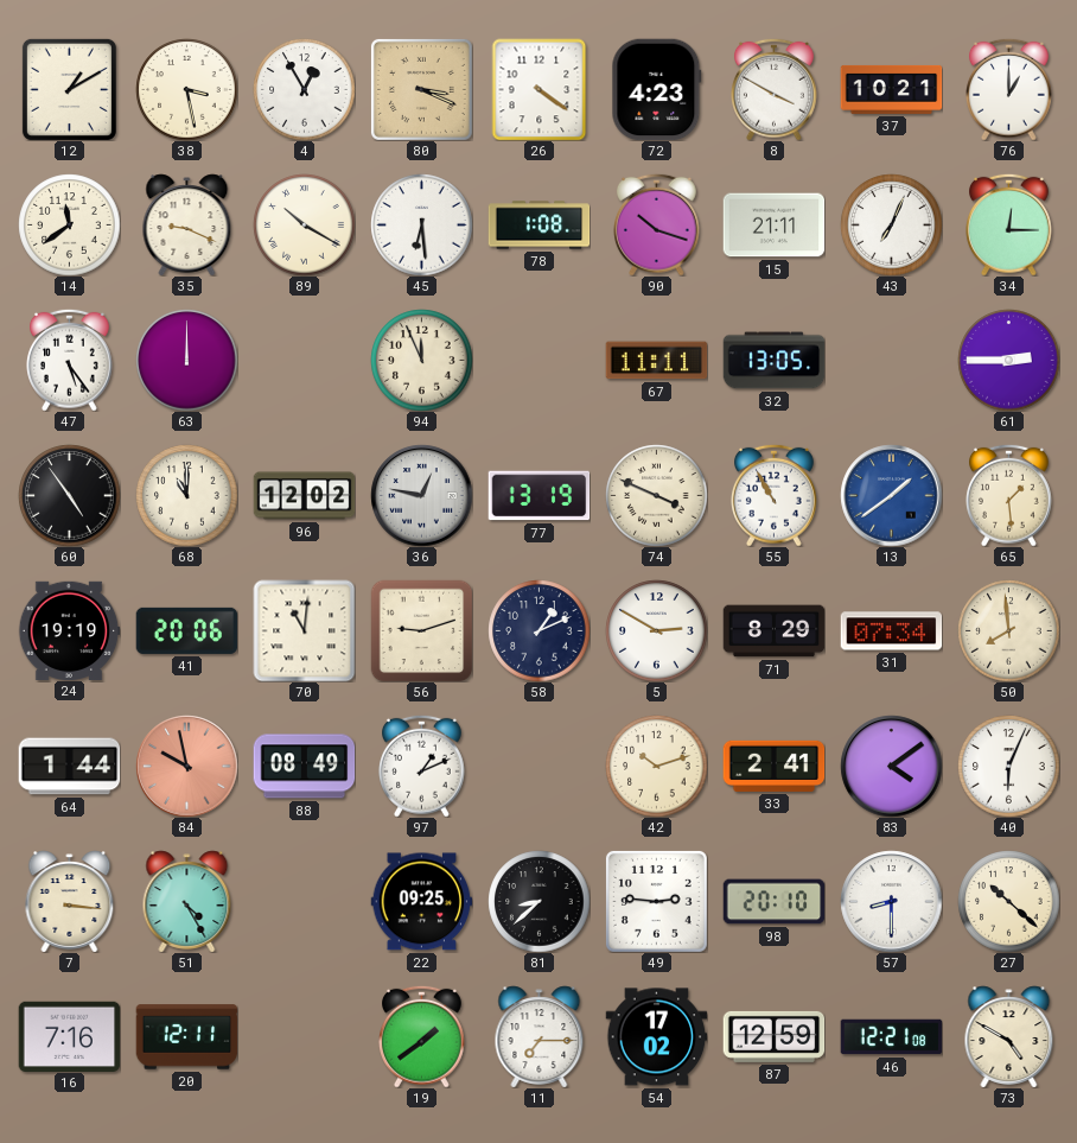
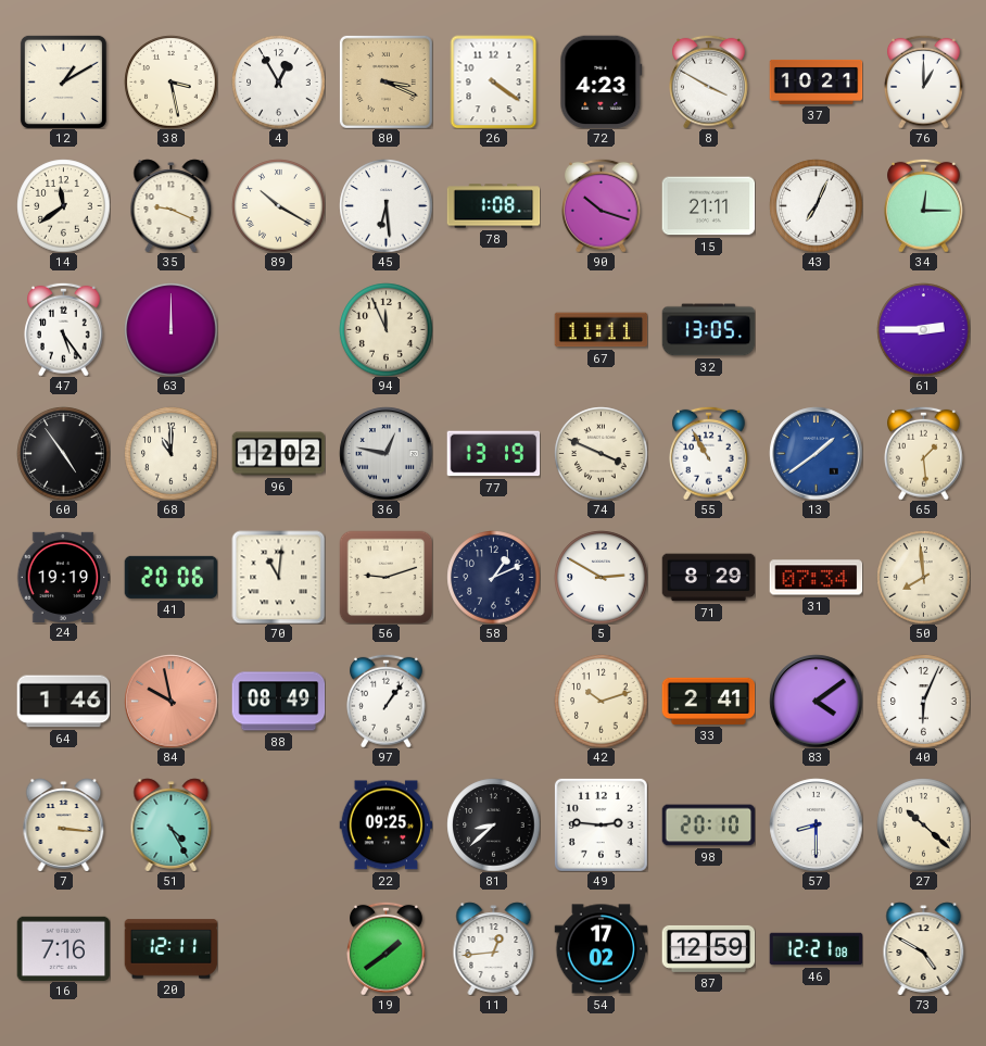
64: 1:44 -> 1:46
97: 1:11 -> 1:06
11: 7:15 -> 12:44
